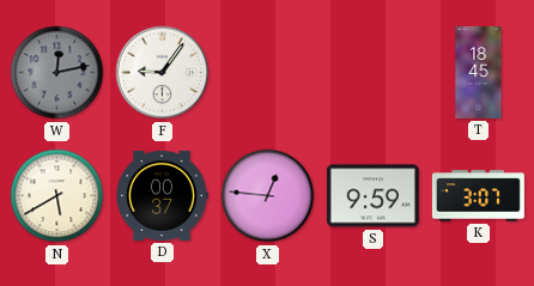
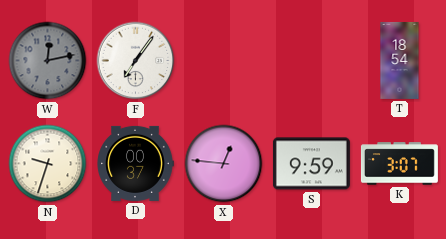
F: 9:06 -> 7:06
T: 18:45 -> 18:54
N: 5:40 -> 9:33
